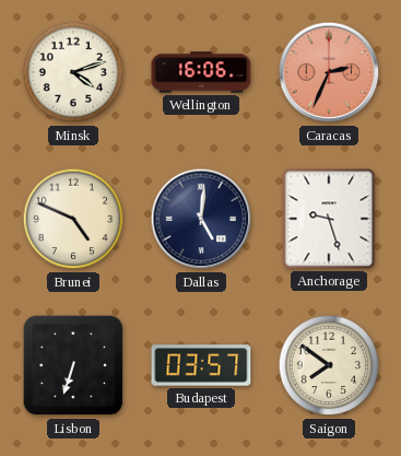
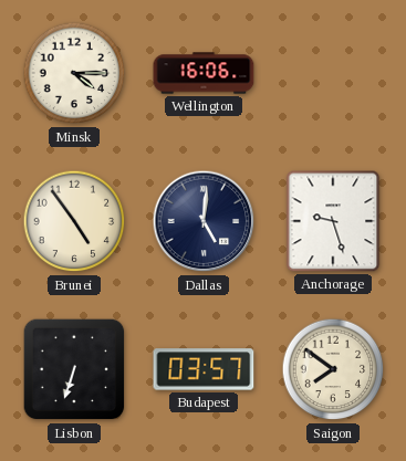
Minsk: 4:12 -> 4:15
Caracas: 2:34 -> none
Brunei: 4:49 -> 4:54
